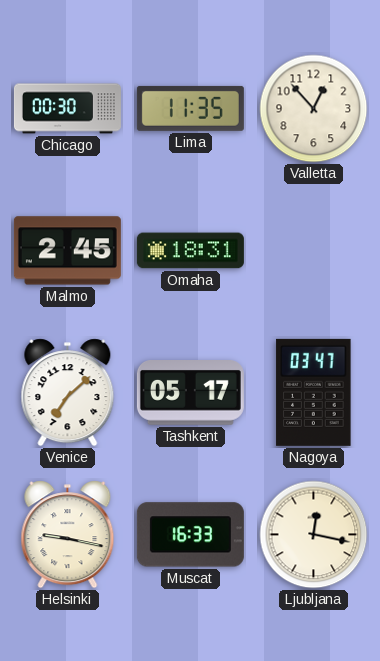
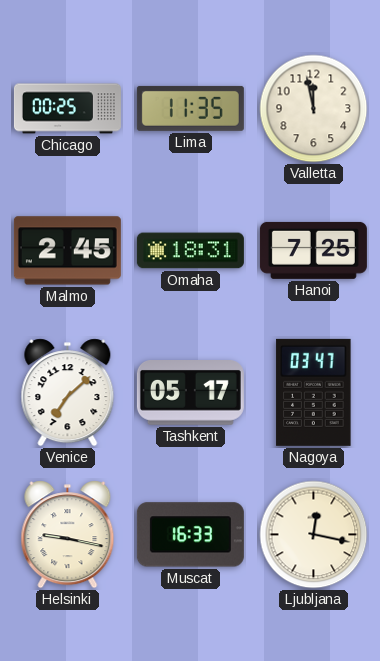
Chicago: 00:30 -> 00:25
Valletta: 12:53 -> 11:58
Hanoi: none -> 7:25
